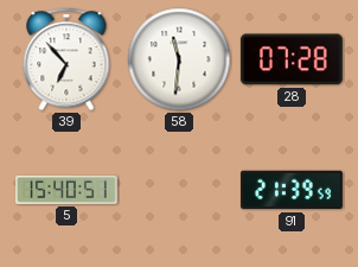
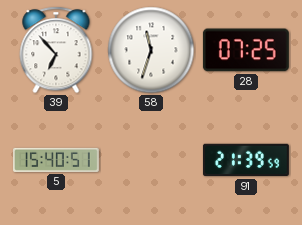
58: 11:31 -> 11:33
28: 07:28 -> 07:25
